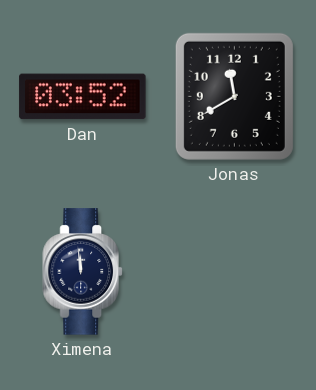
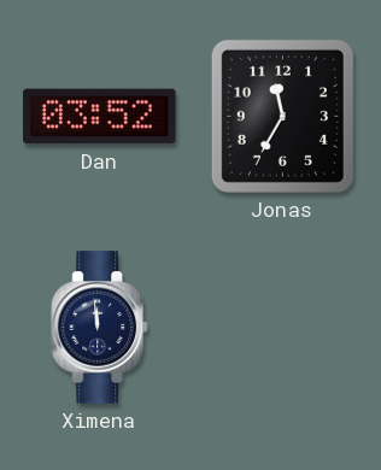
Jonas: 11:40 -> 11:35
